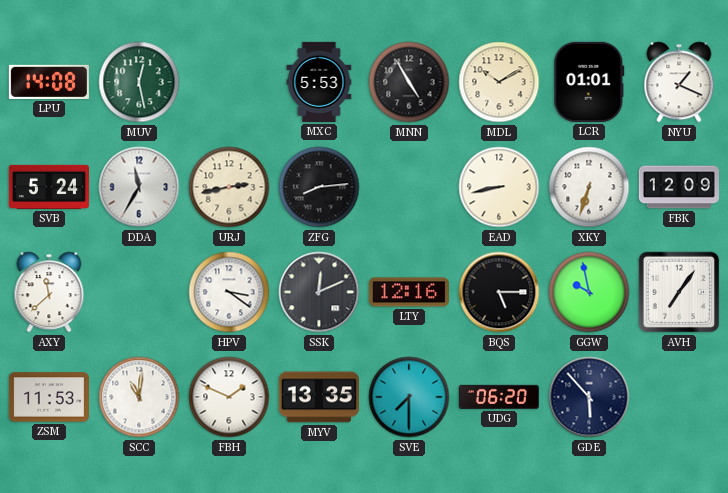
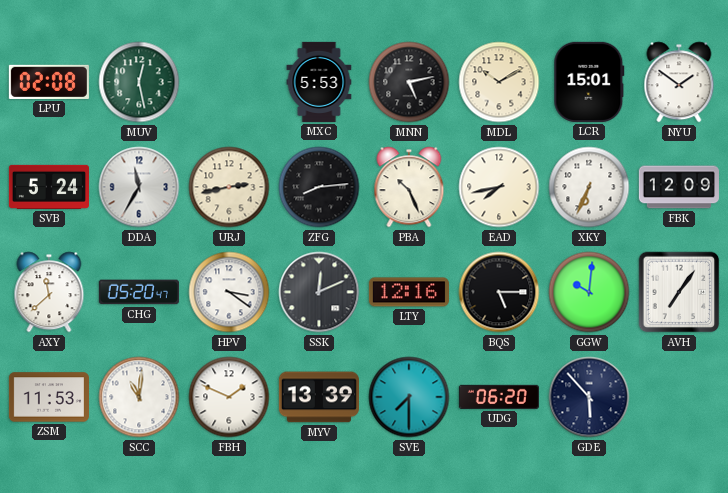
LPU: 14:08 -> 02:08
MNN: 4:55 -> 5:13
LCR: 01:01 -> 15:01
NYU: 1:19 -> 1:51
PBA: none -> 10:26
EAD: 8:43 -> 7:43
XKY: 6:33 -> 6:34
CHG: none -> 05:20
GGW: 9:58 -> 10:01
MYV: 13:35 -> 13:39
